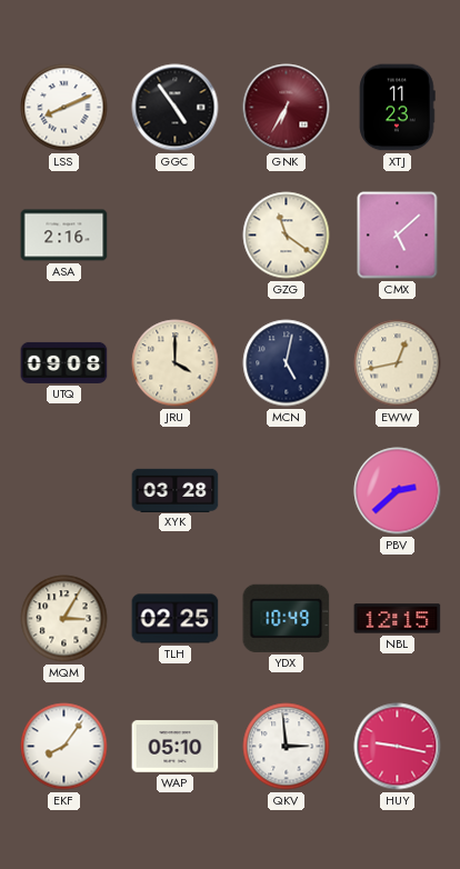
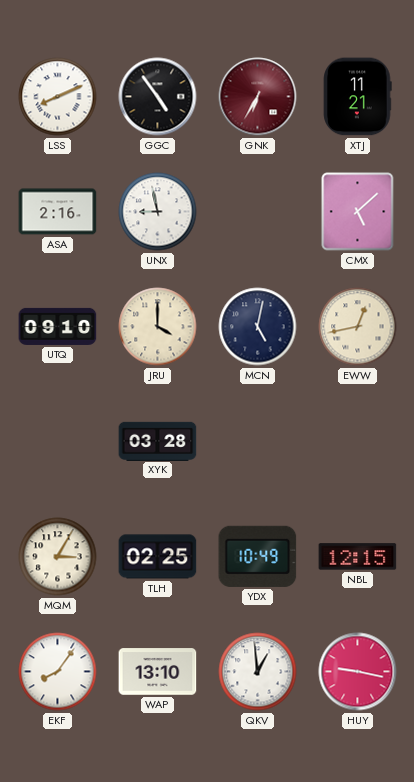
XTJ: 11:23 -> 11:21
UNX: none -> 8:58
GZG: 11:21 -> none
UTQ: 09:08 -> 09:10
PBV: 2:38 -> none
WAP: 05:10 -> 13:10
QKV: 2:59 -> 12:59
